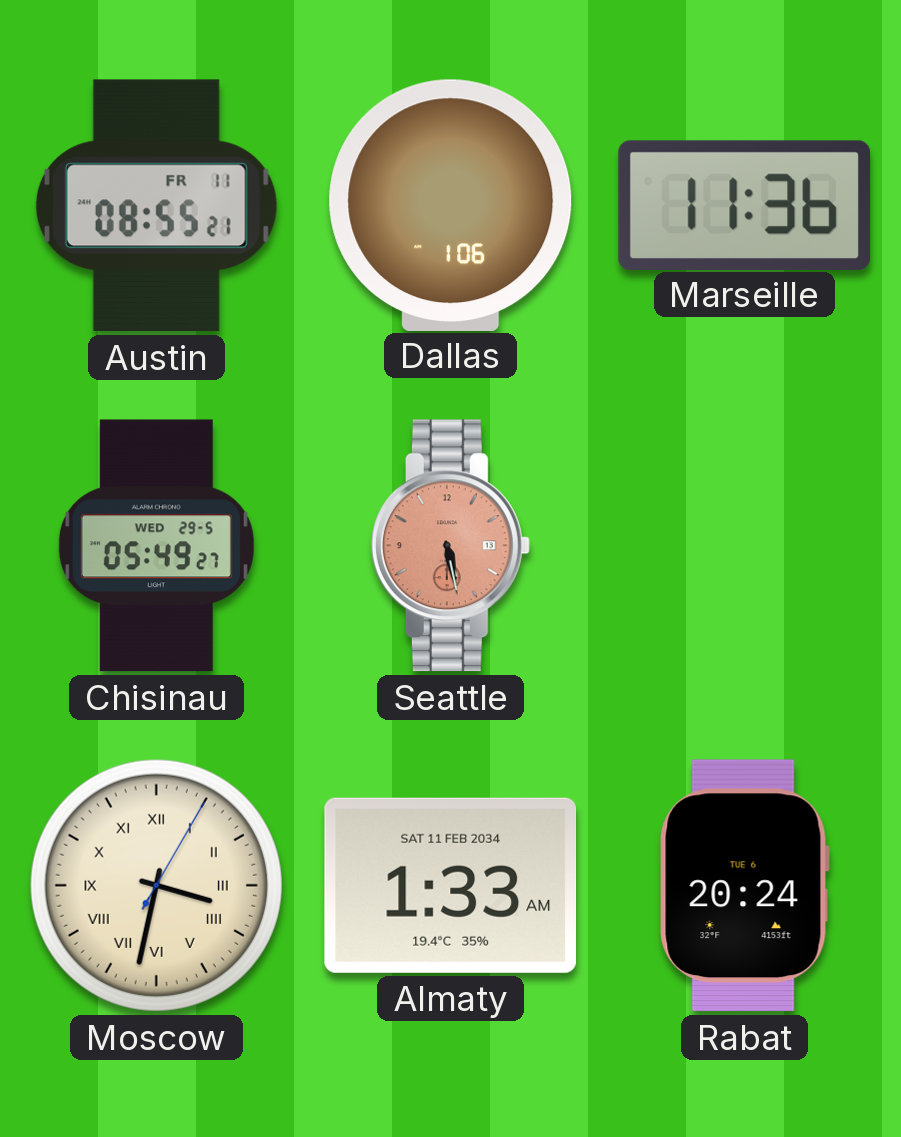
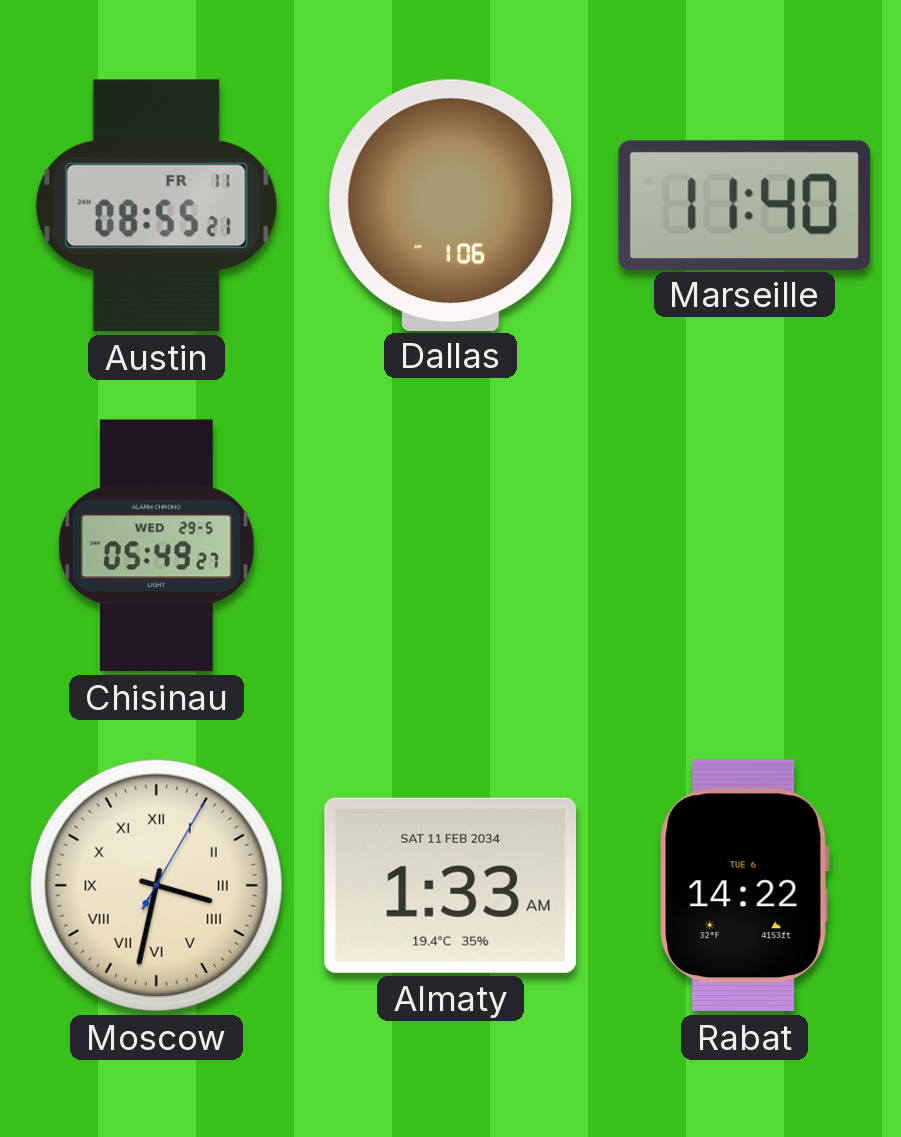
Marseille: 11:36 -> 11:40
Seattle: 5:28 -> none
Rabat: 20:24 -> 14:22
